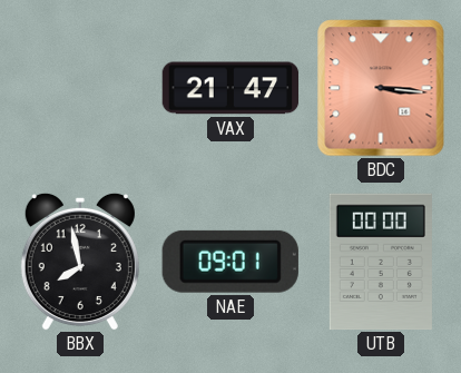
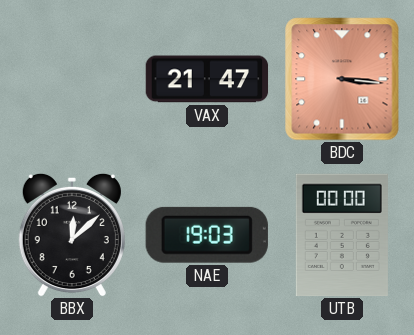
BBX: 7:58 -> 12:08
NAE: 09:01 -> 19:03
